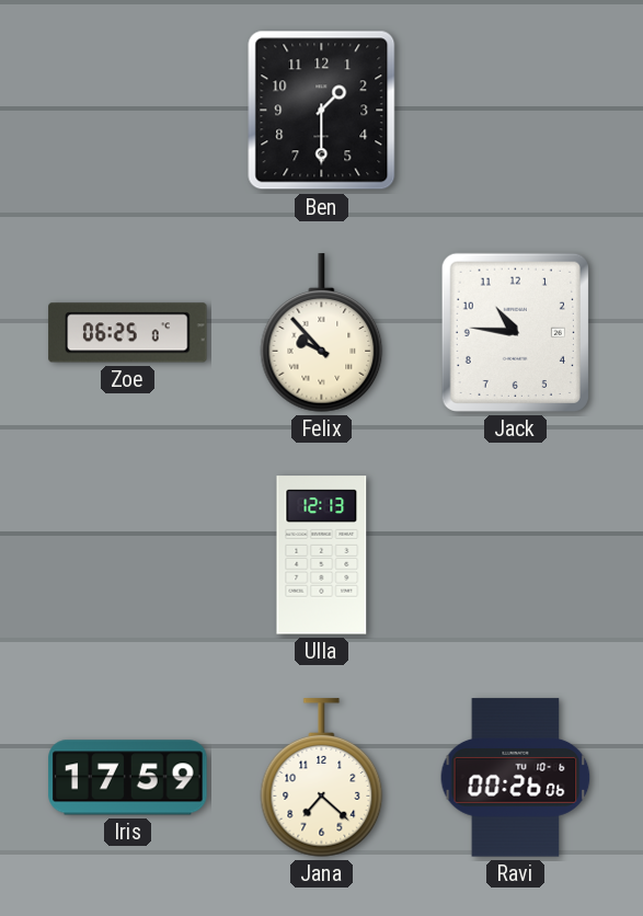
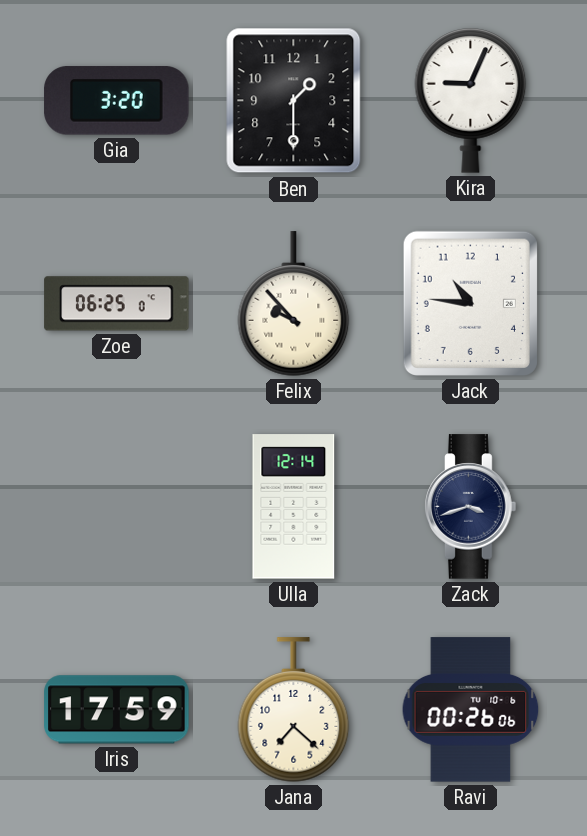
Gia: none -> 3:20
Kira: none -> 9:04
Ulla: 12:13 -> 12:14
Zack: none -> 3:42
